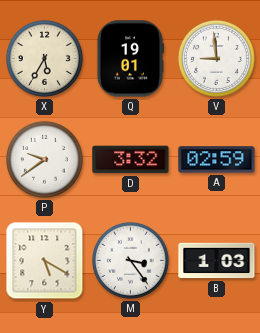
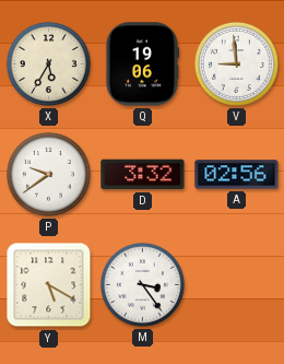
Q: 19:01 -> 19:06
A: 02:59 -> 02:56
B: 1:03 -> none
